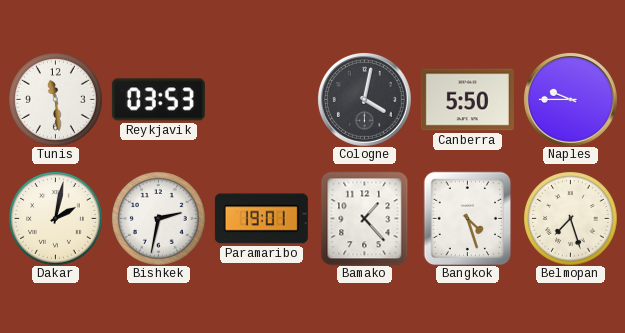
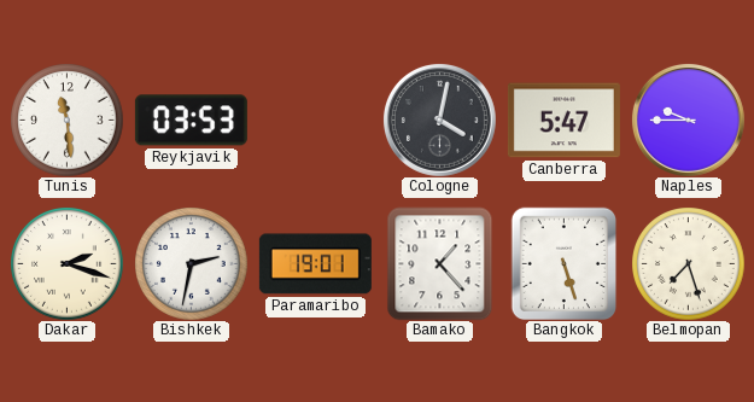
Canberra: 5:50 -> 5:47
Dakar: 2:02 -> 2:18
Bangkok: 4:27 -> 5:27
